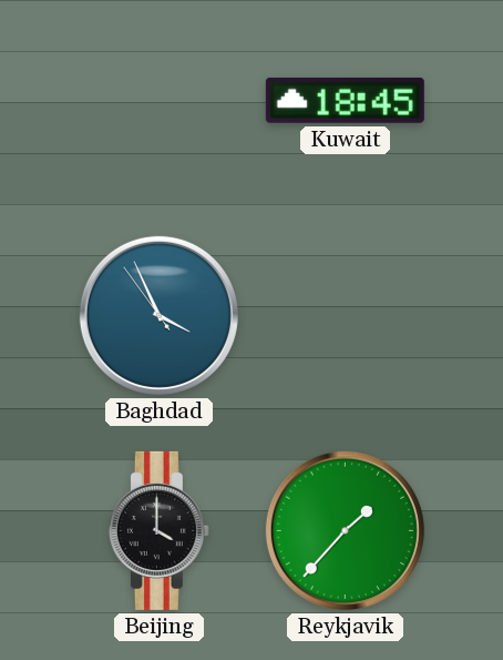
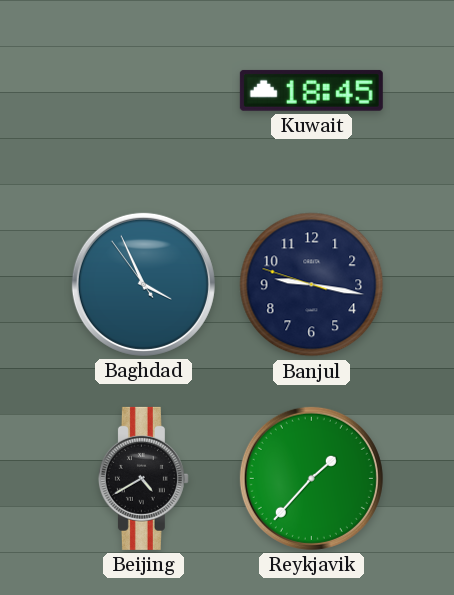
Banjul: none -> 9:16
Beijing: 4:00 -> 4:40
